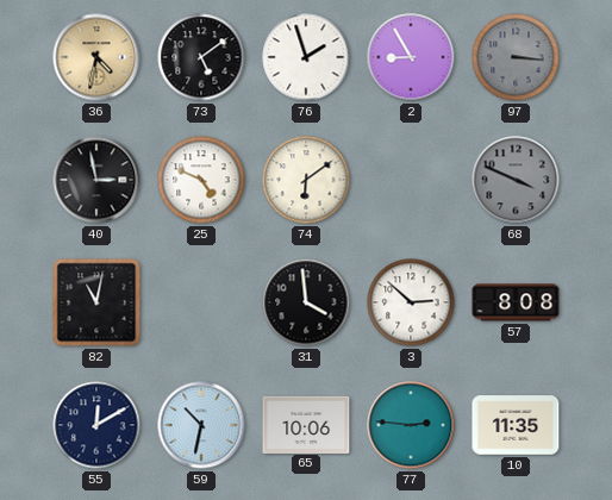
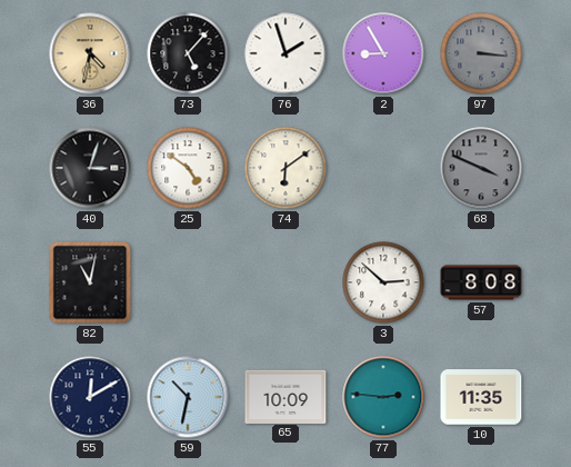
73: 5:09 -> 5:07
40: 2:58 -> 3:03
25: 4:49 -> 4:51
31: 3:59 -> none
65: 10:06 -> 10:09
